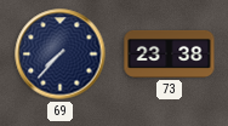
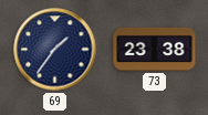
69: 7:37 -> 1:36
